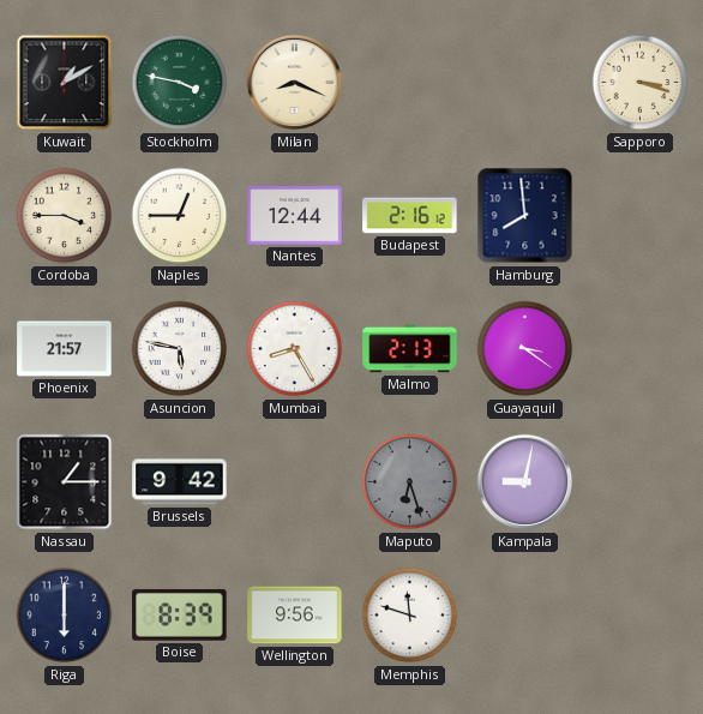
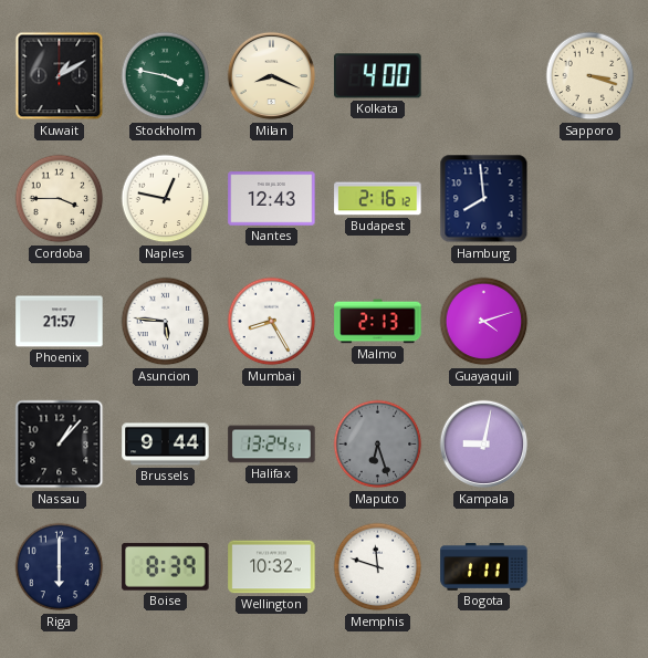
Kolkata: none -> 4:00
Naples: 12:45 -> 12:47
Nantes: 12:44 -> 12:43
Asuncion: 5:47 -> 5:46
Guayaquil: 3:21 -> 4:12
Nassau: 1:15 -> 1:07
Brussels: 9:42 -> 9:44
Halifax: none -> 13:24
Wellington: 9:56 -> 10:32
Bogota: none -> 1:11
